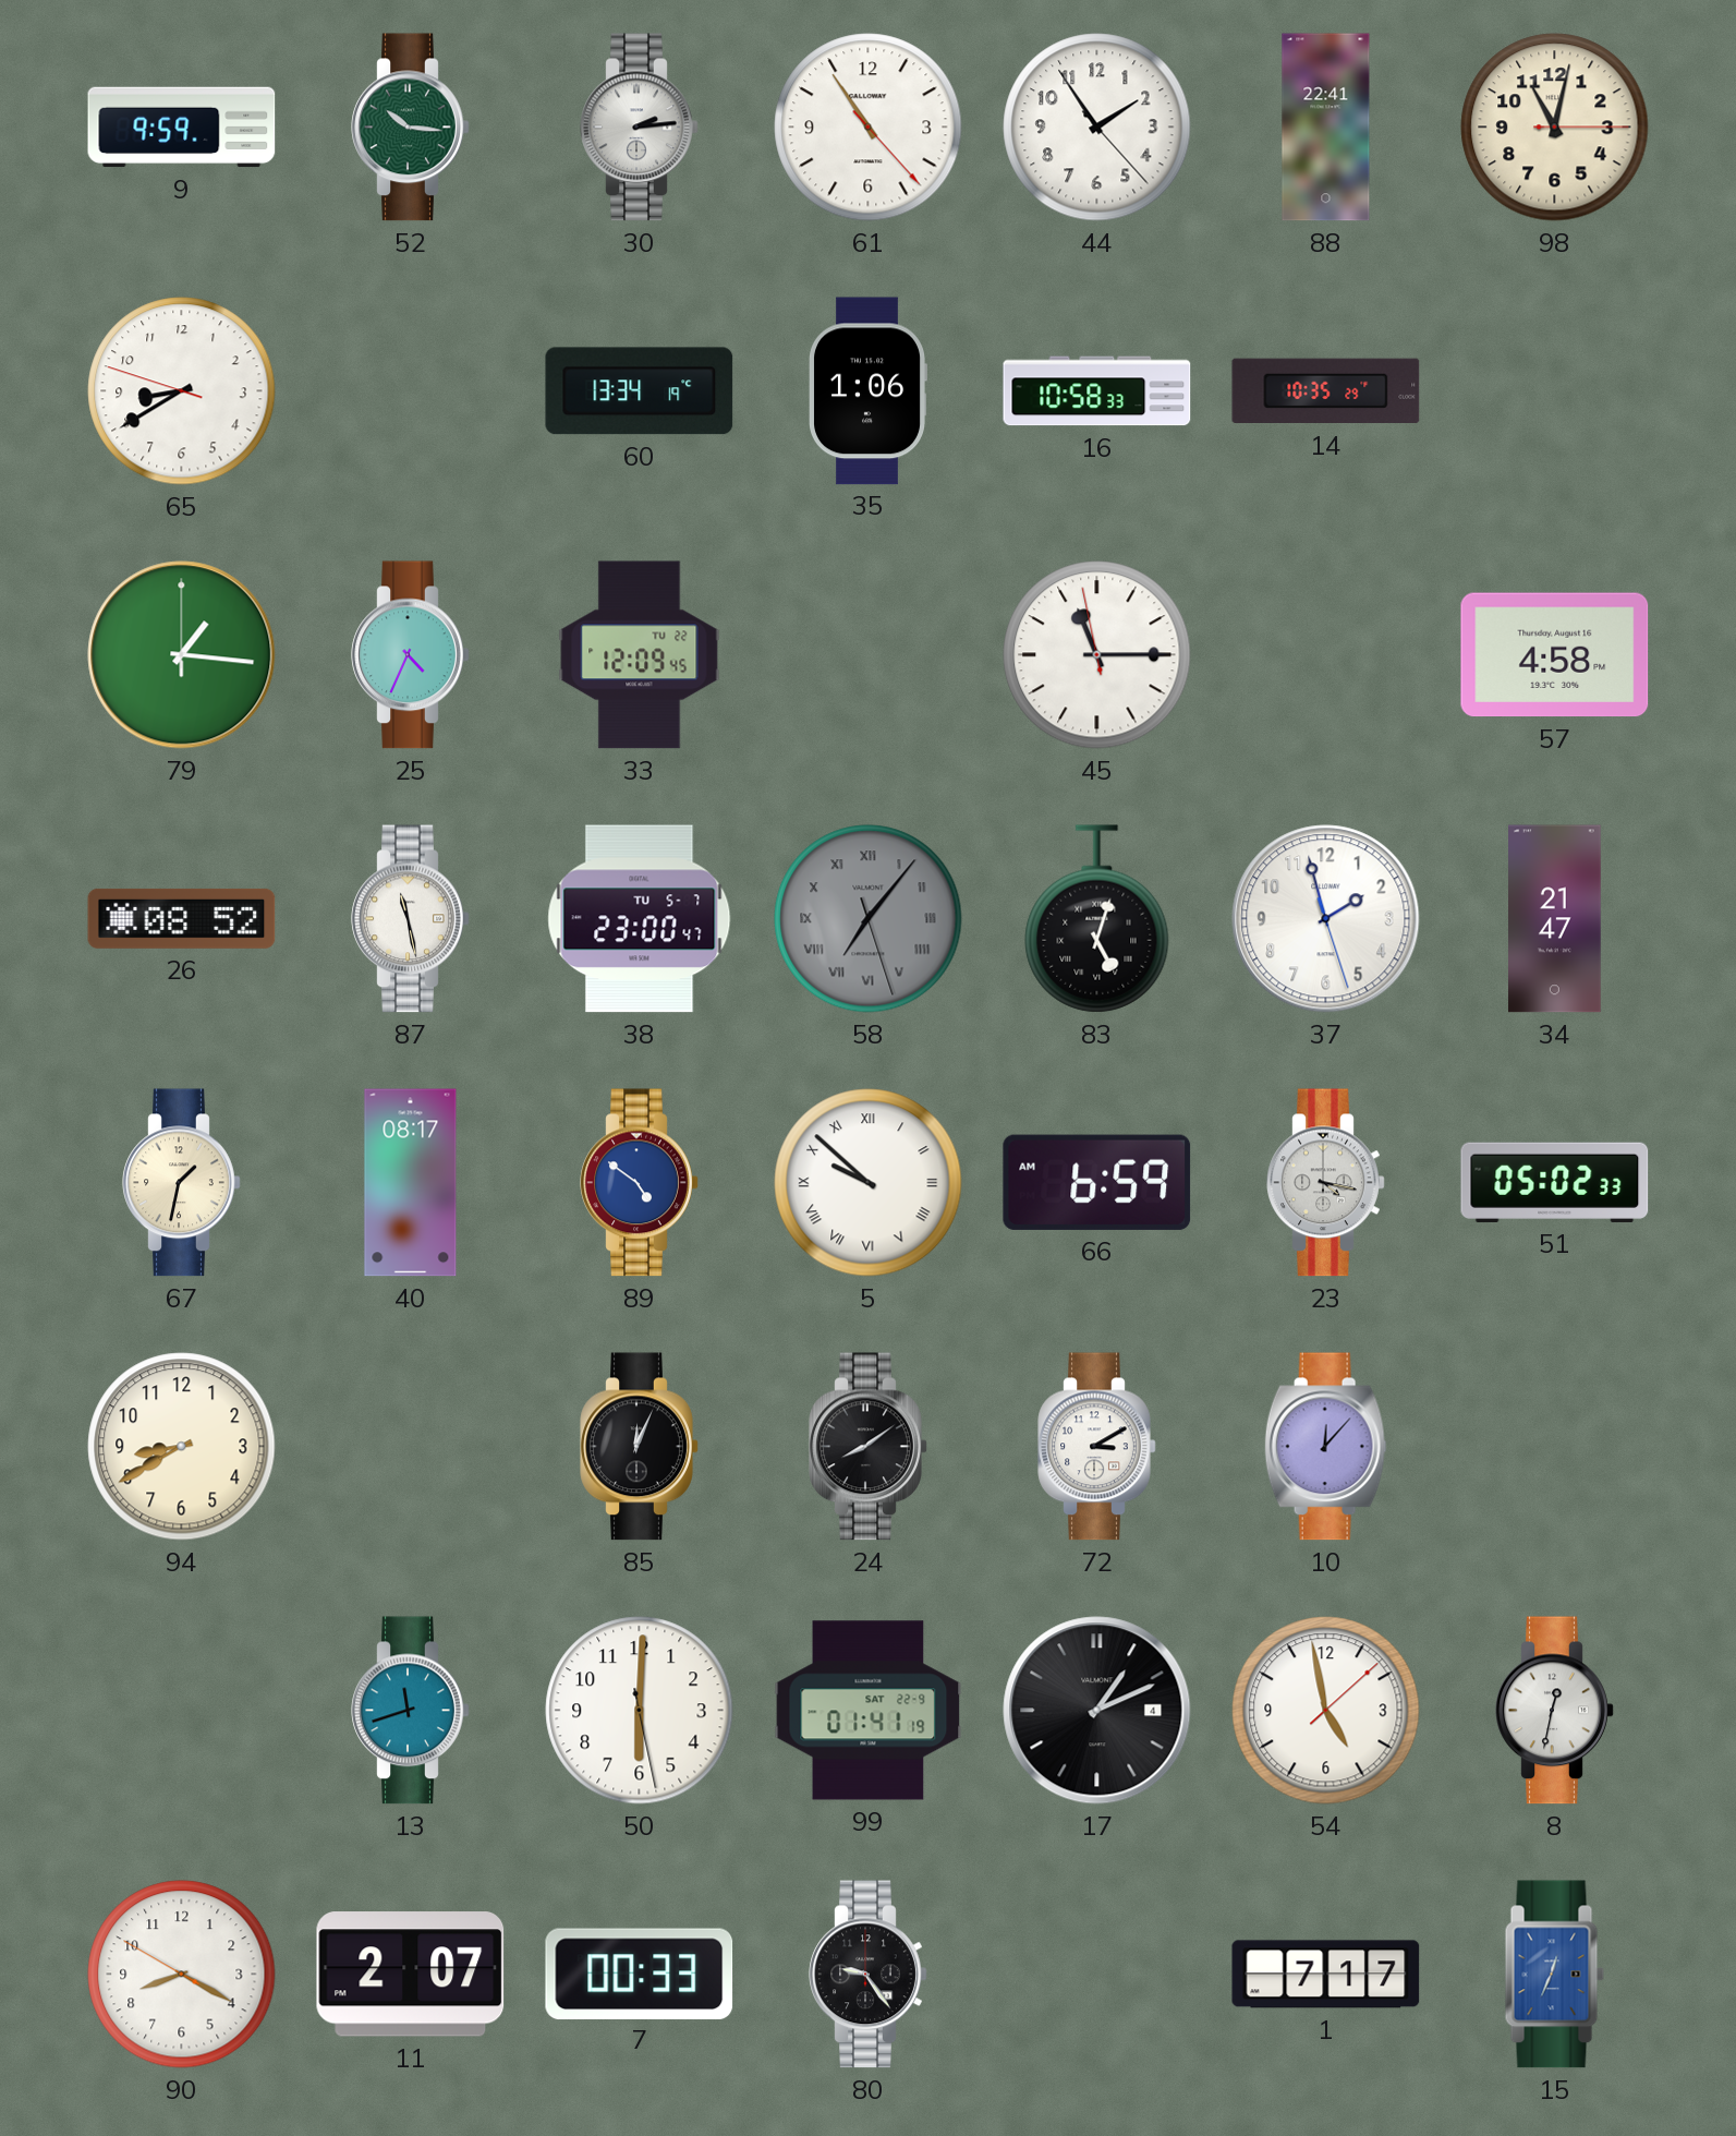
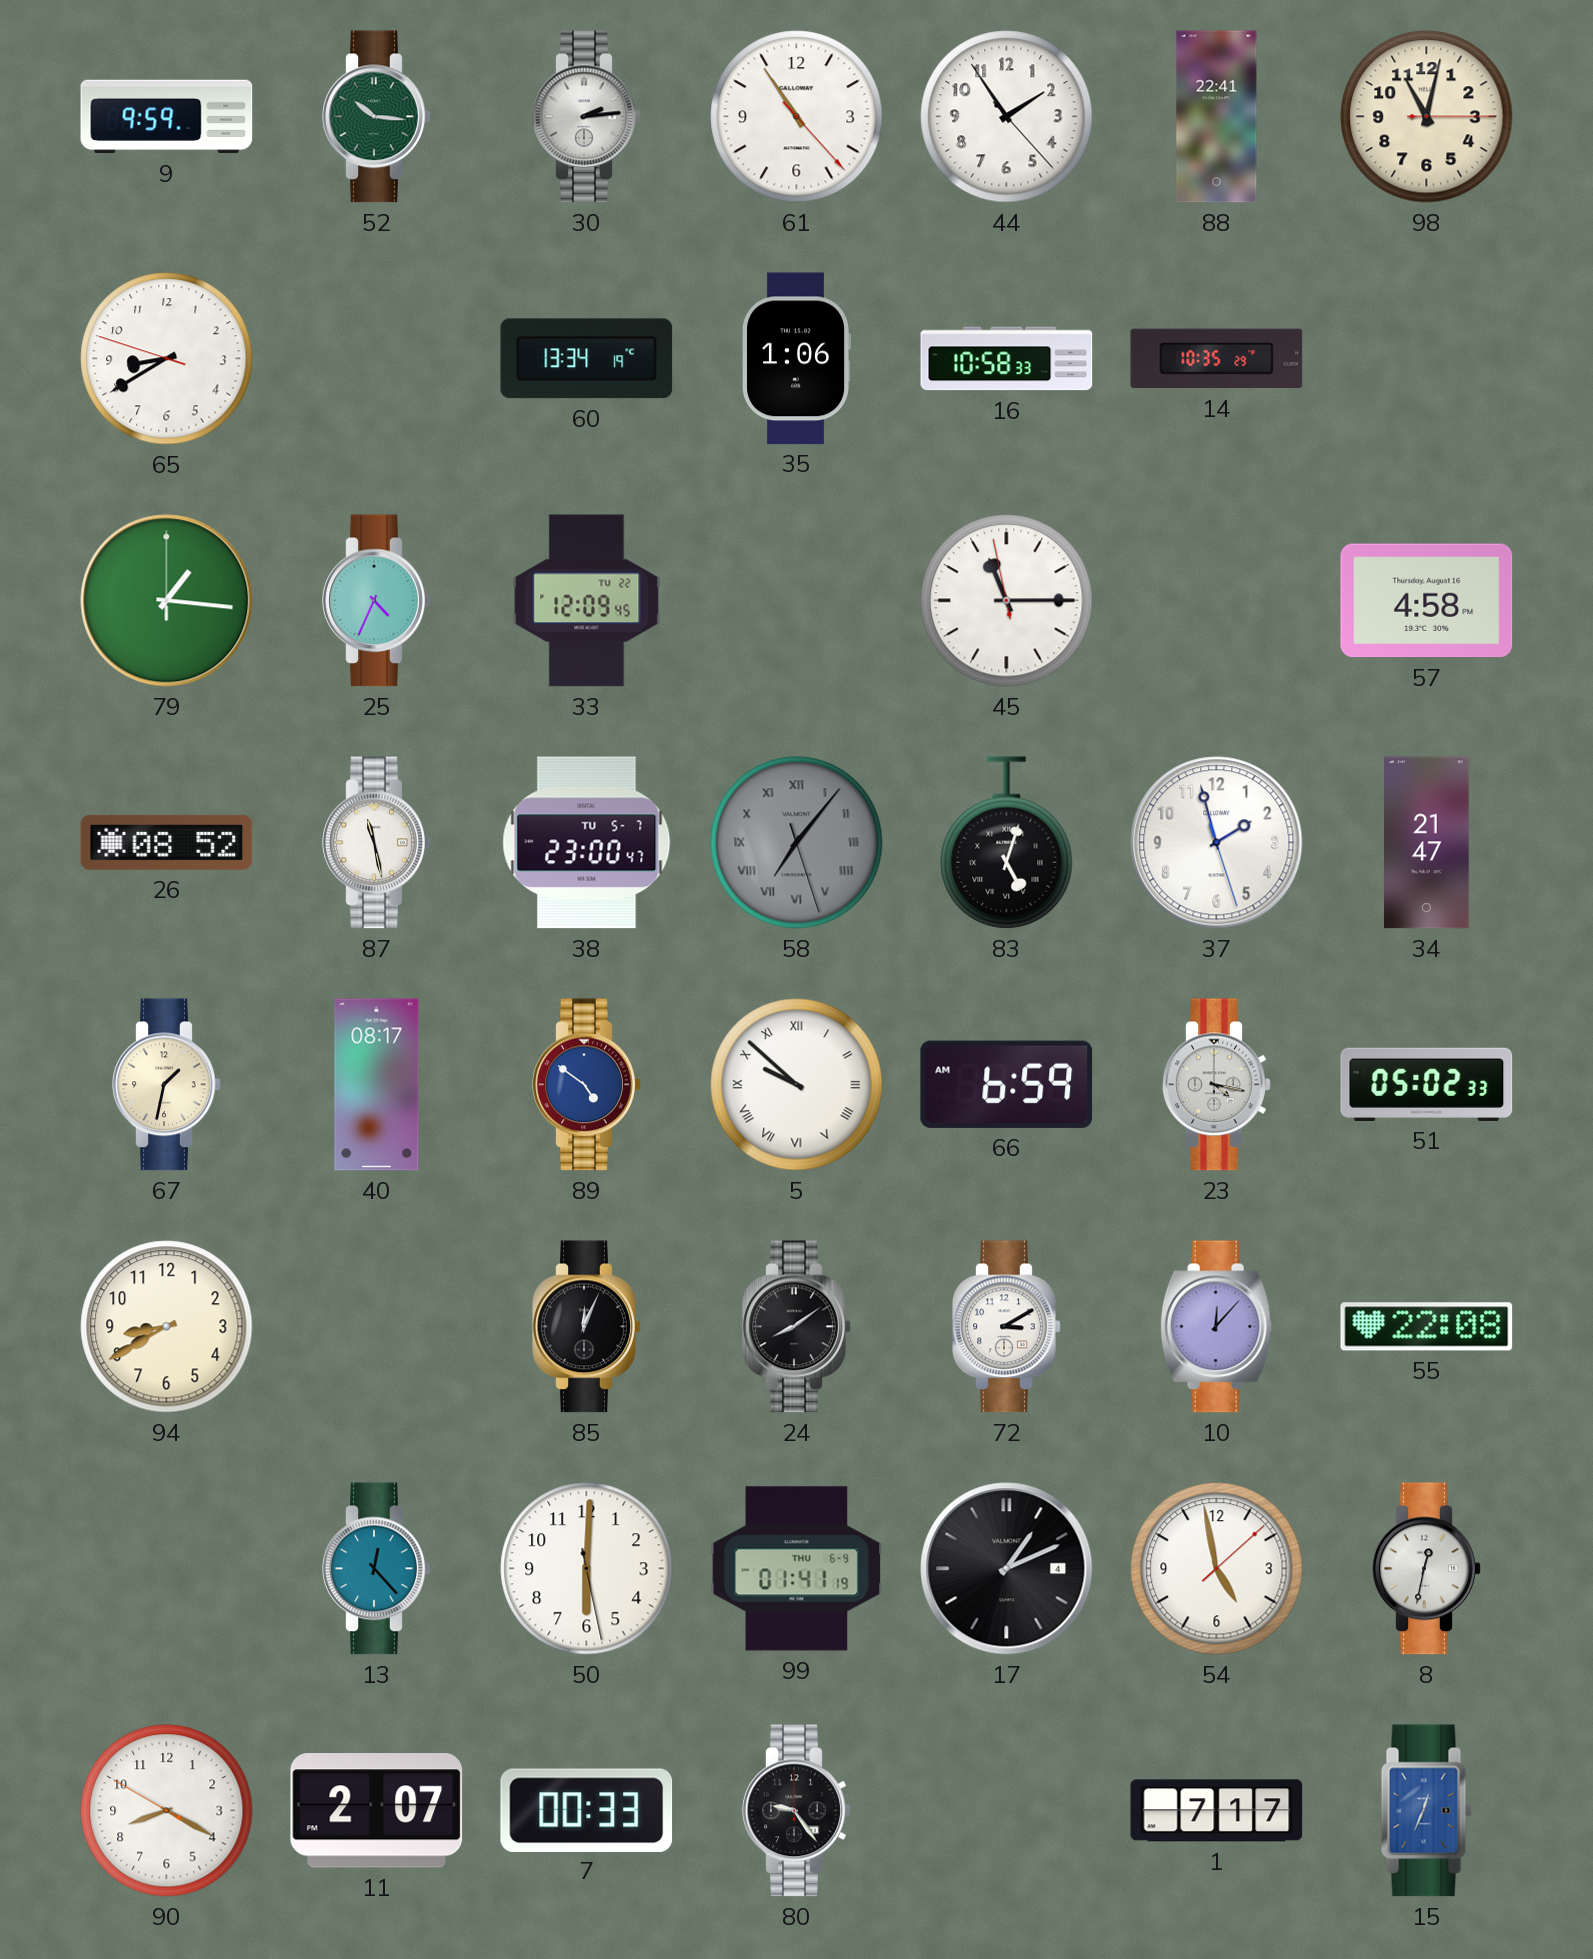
55: none -> 22:08
13: 11:42 -> 12:23
99 date: SAT 22-9 -> THU 6-9
